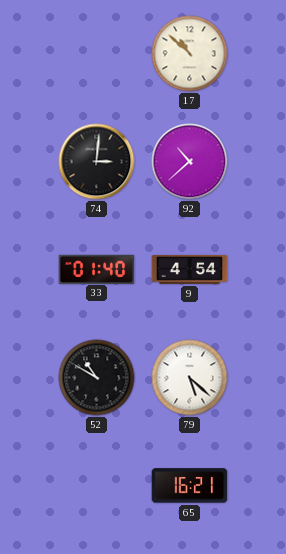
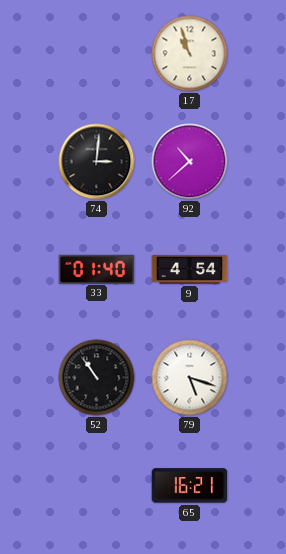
17: 10:52 -> 10:57
52: 10:50 -> 10:54
79: 5:22 -> 5:18
